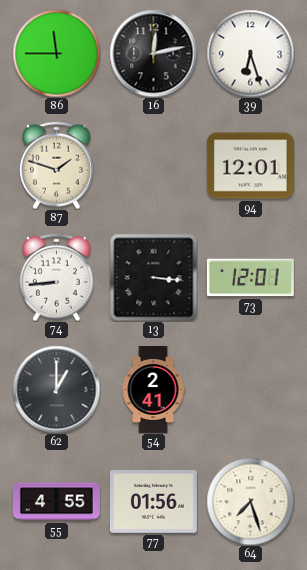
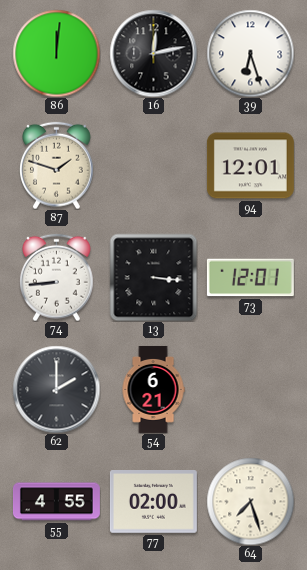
86: 11:45 -> 12:01
62: 1:00 -> 2:00
54: 2:41 -> 6:21
77: 01:56 -> 02:00
